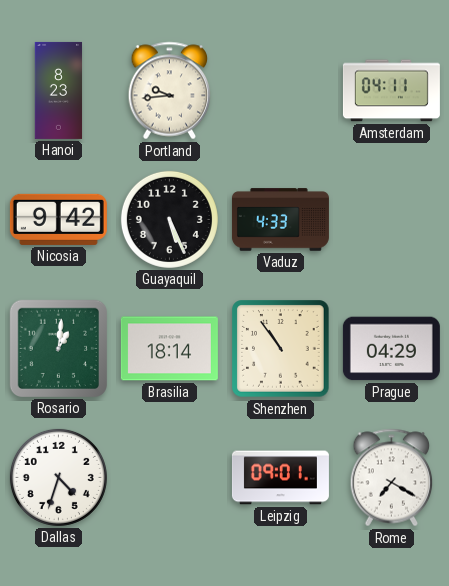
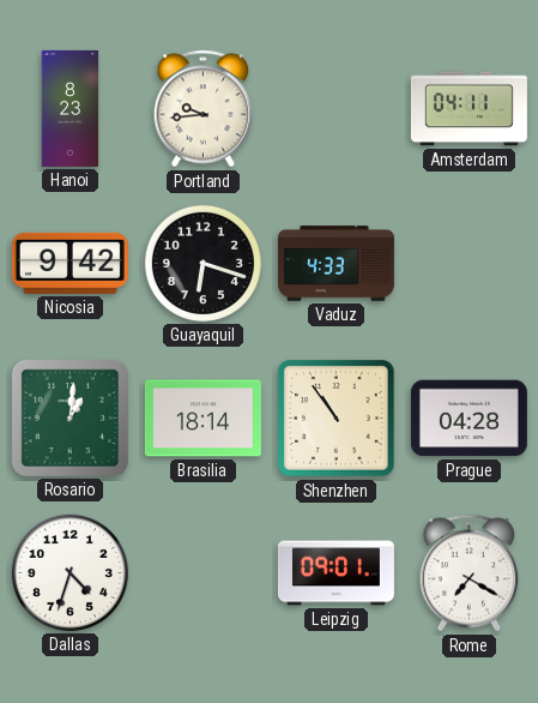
Guayaquil: 5:26 -> 6:18
Prague: 04:29 -> 04:28
